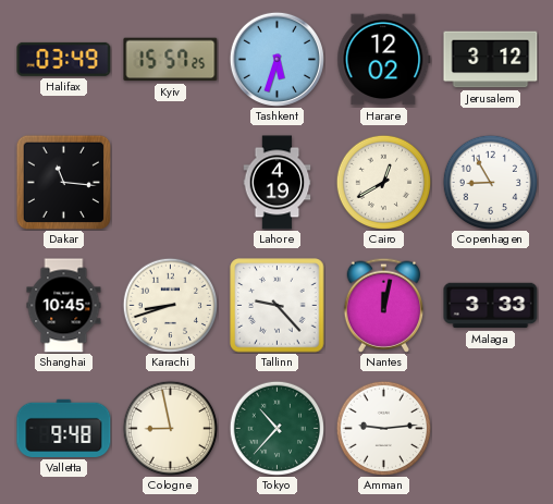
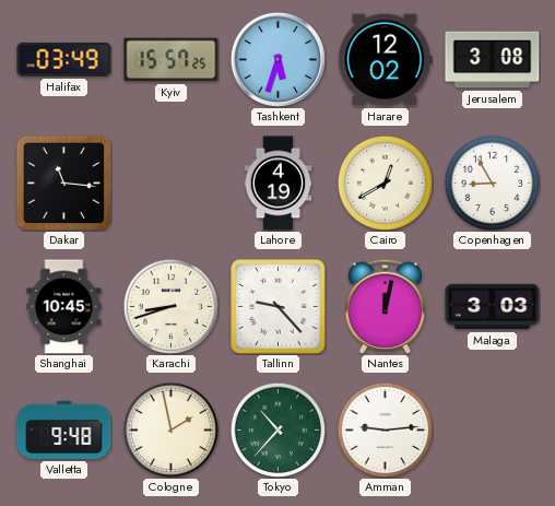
Jerusalem: 3:12 -> 3:08
Malaga: 3:33 -> 3:03
Cologne: 8:58 -> 1:58
